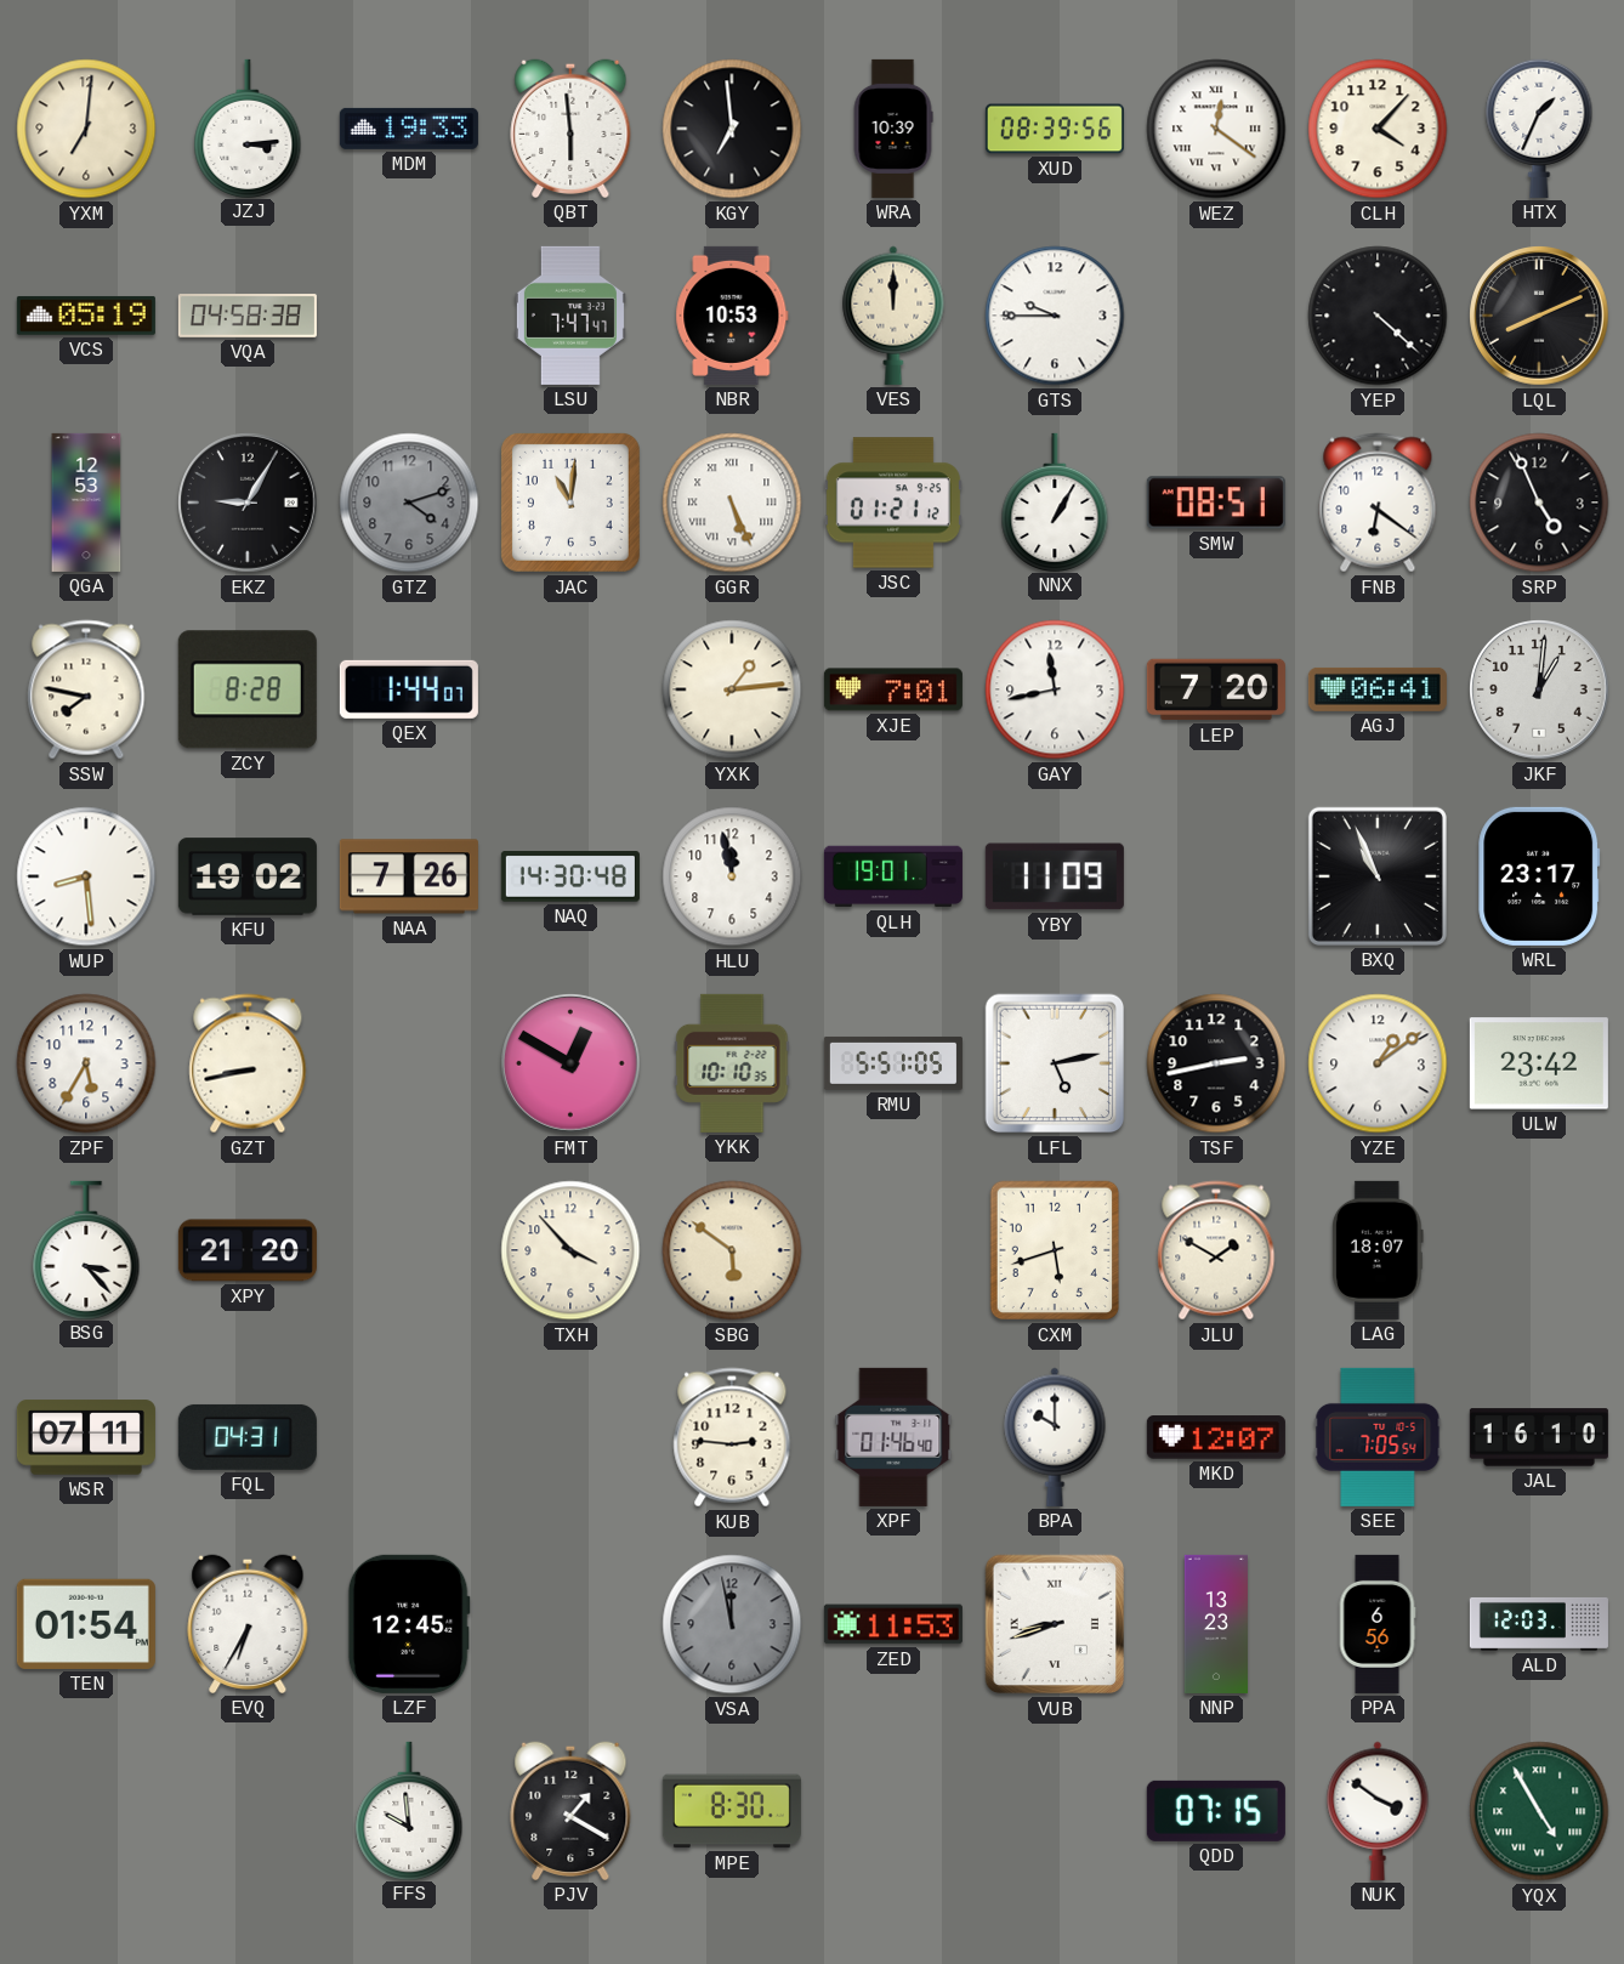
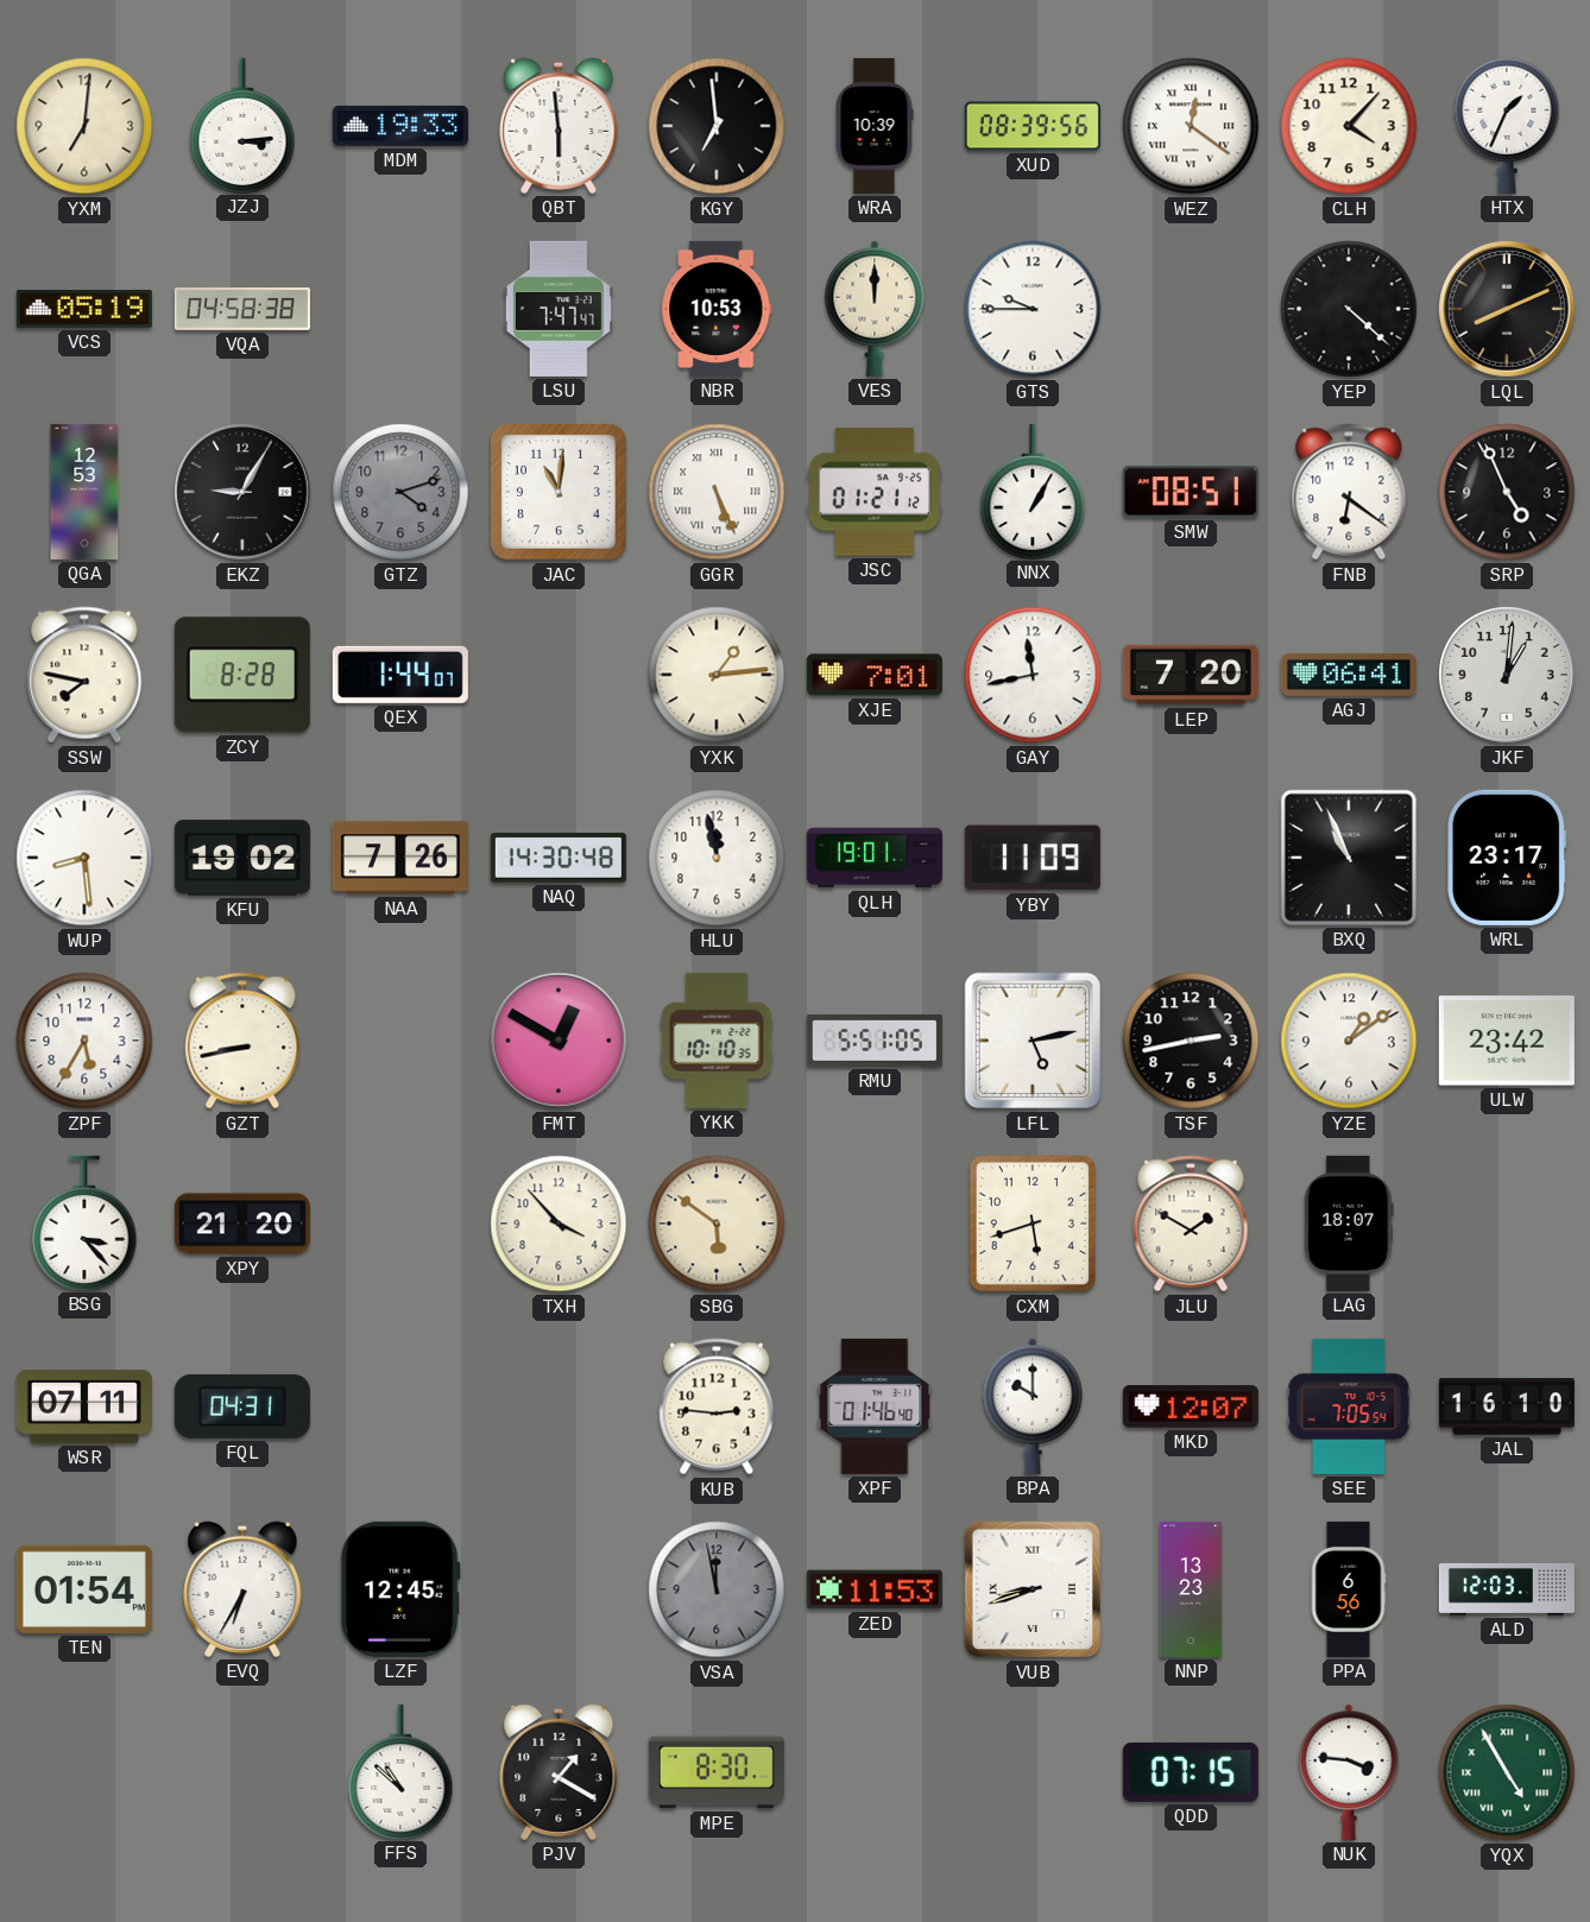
FFS: 9:59 -> 10:52
NUK: 3:51 -> 3:46
